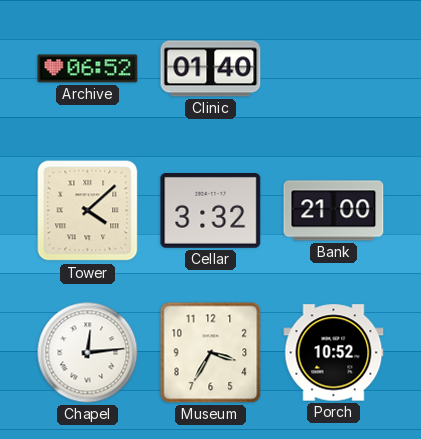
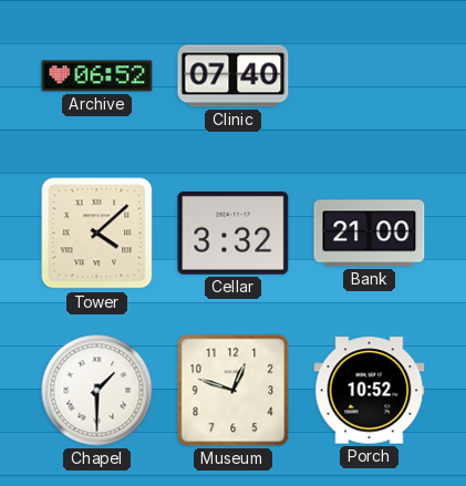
Clinic: 01:40 -> 07:40
Chapel: 12:14 -> 1:30
Museum: 3:35 -> 12:48
